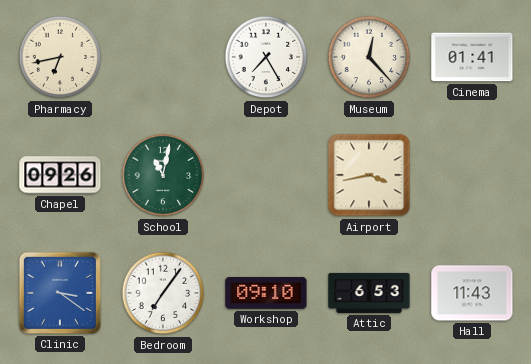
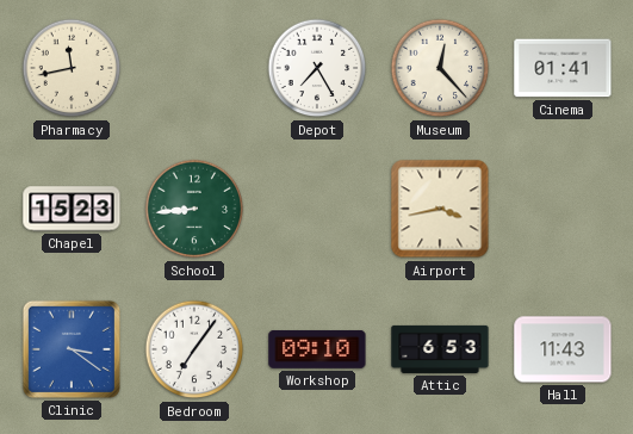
Pharmacy: 6:43 -> 11:43
Chapel: 09:26 -> 15:23
School: 11:02 -> 8:44
